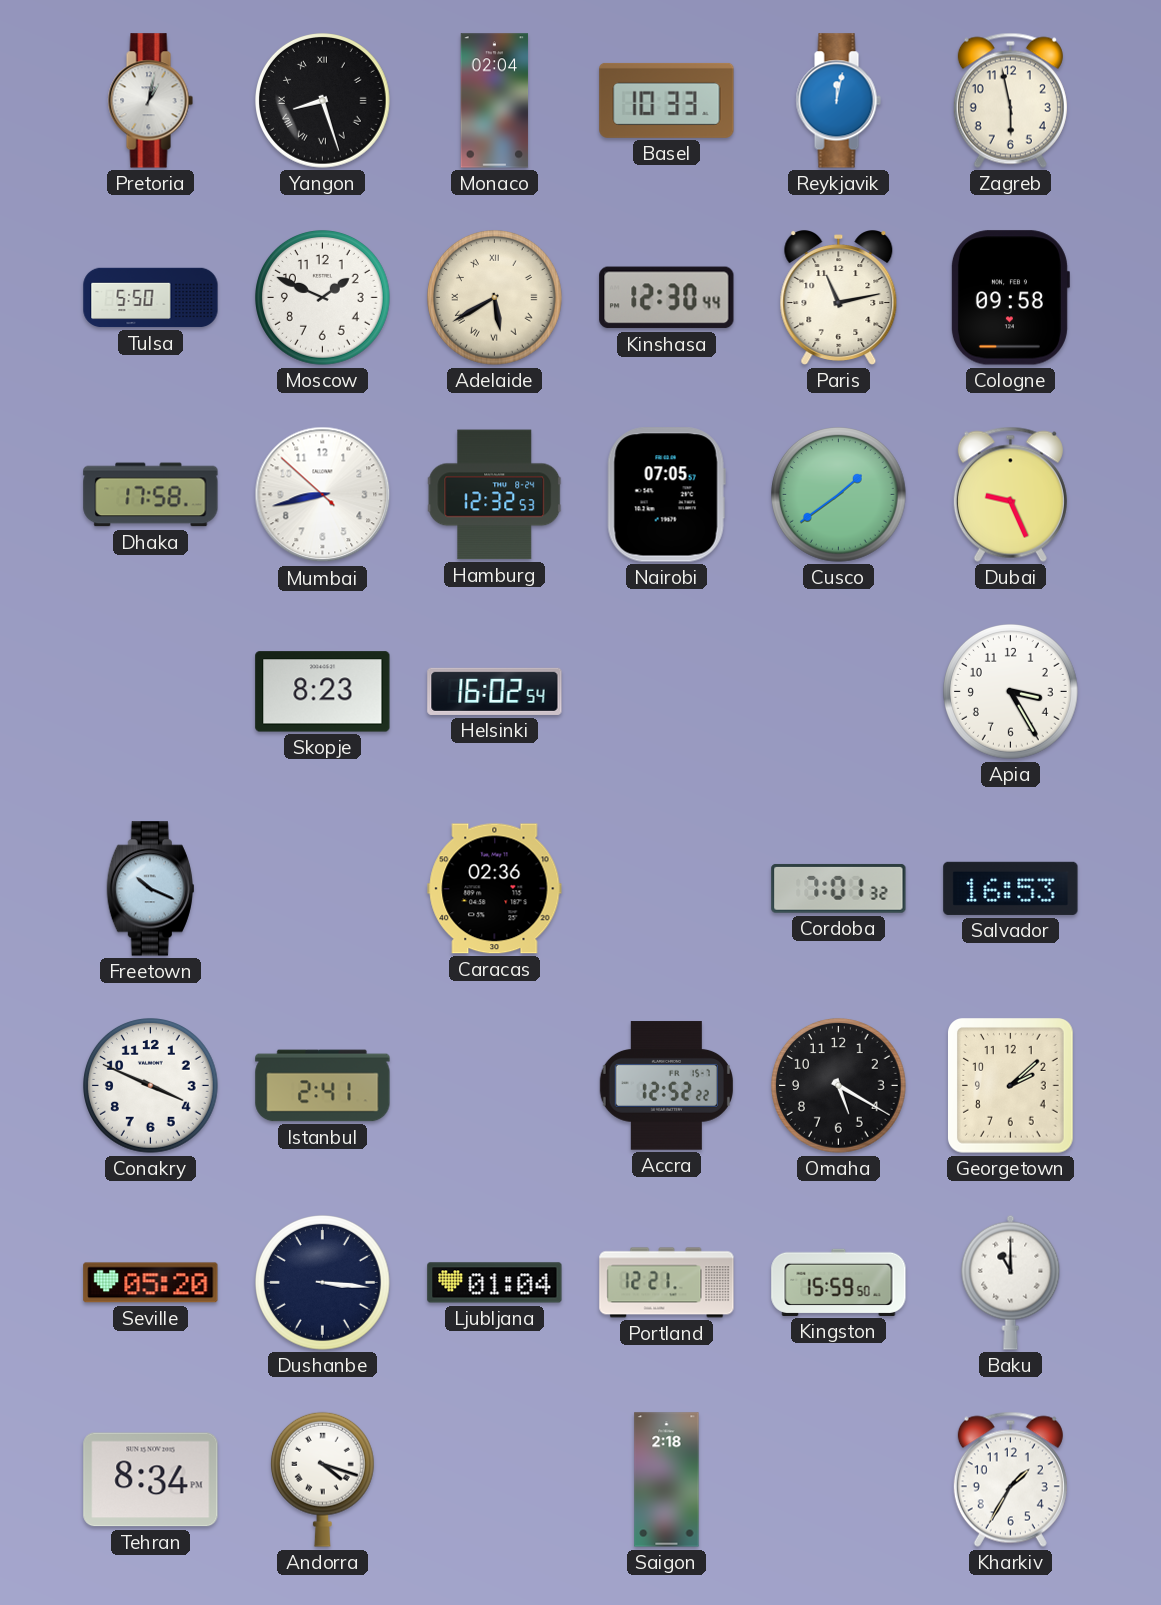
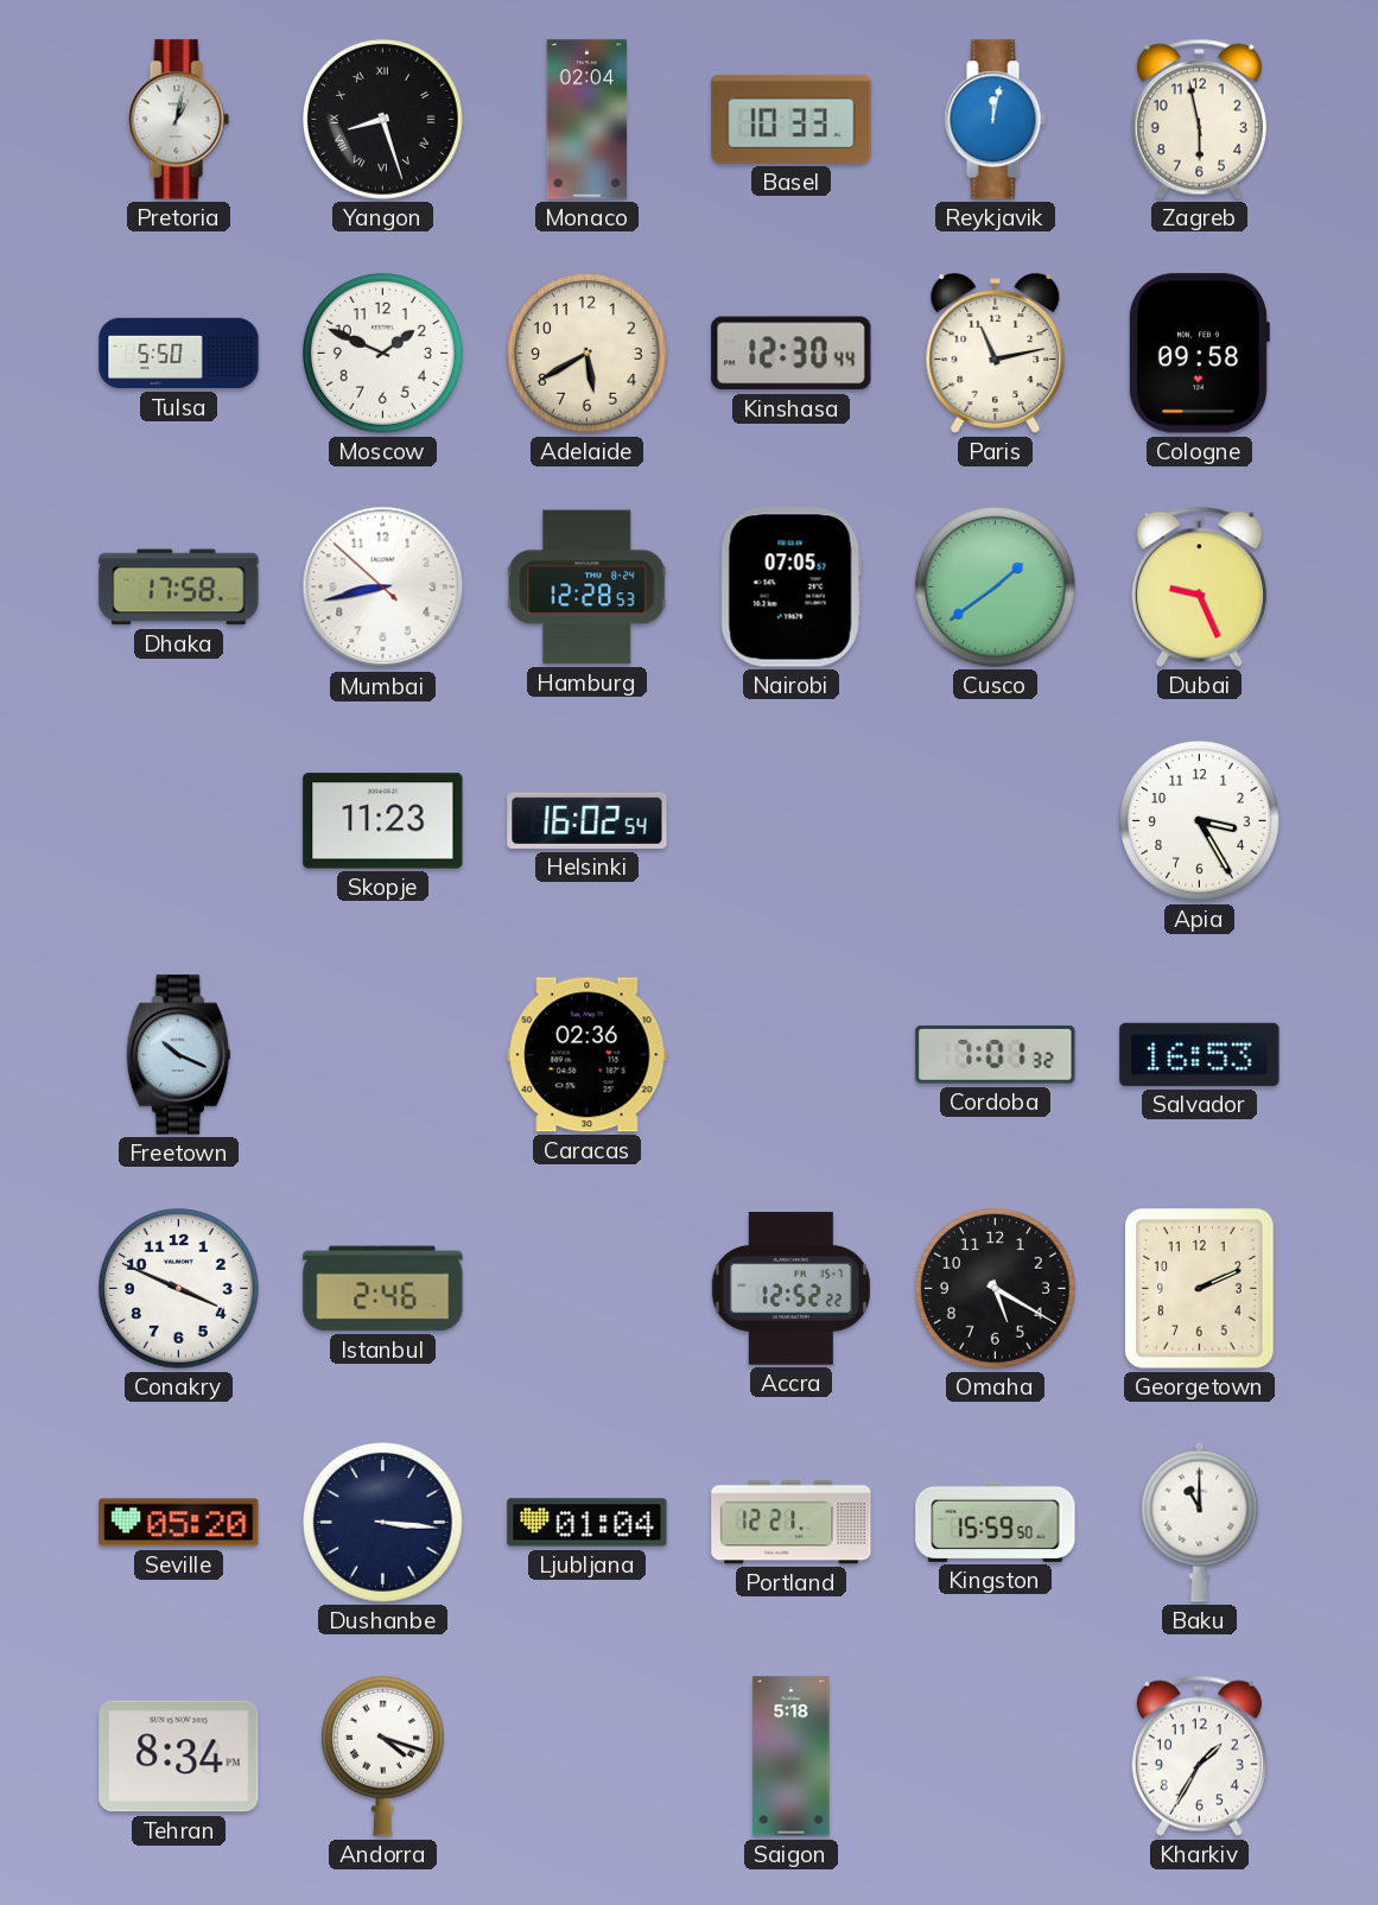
Adelaide numerals: Roman -> Arabic
Hamburg: 12:32 -> 12:28
Skopje: 8:23 -> 11:23
Istanbul: 2:41 -> 2:46
Georgetown: 2:08 -> 2:11
Saigon: 2:18 -> 5:18
